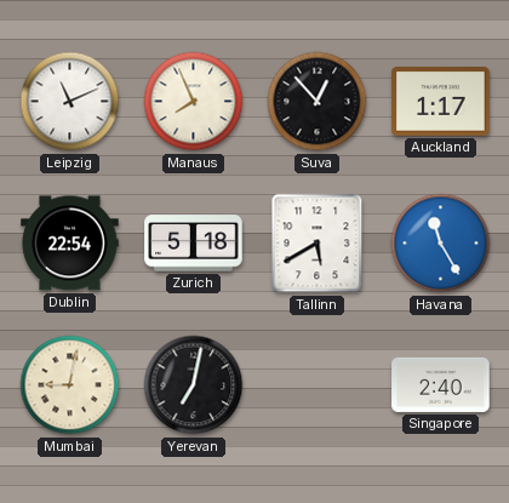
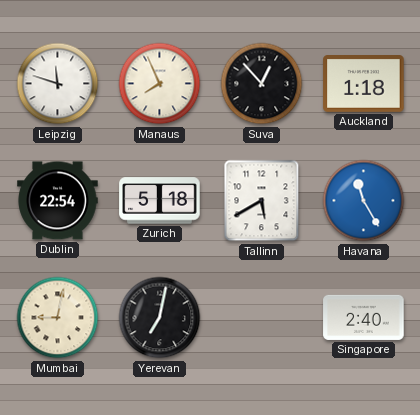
Leipzig: 11:11 -> 11:48
Auckland: 1:17 -> 1:18
